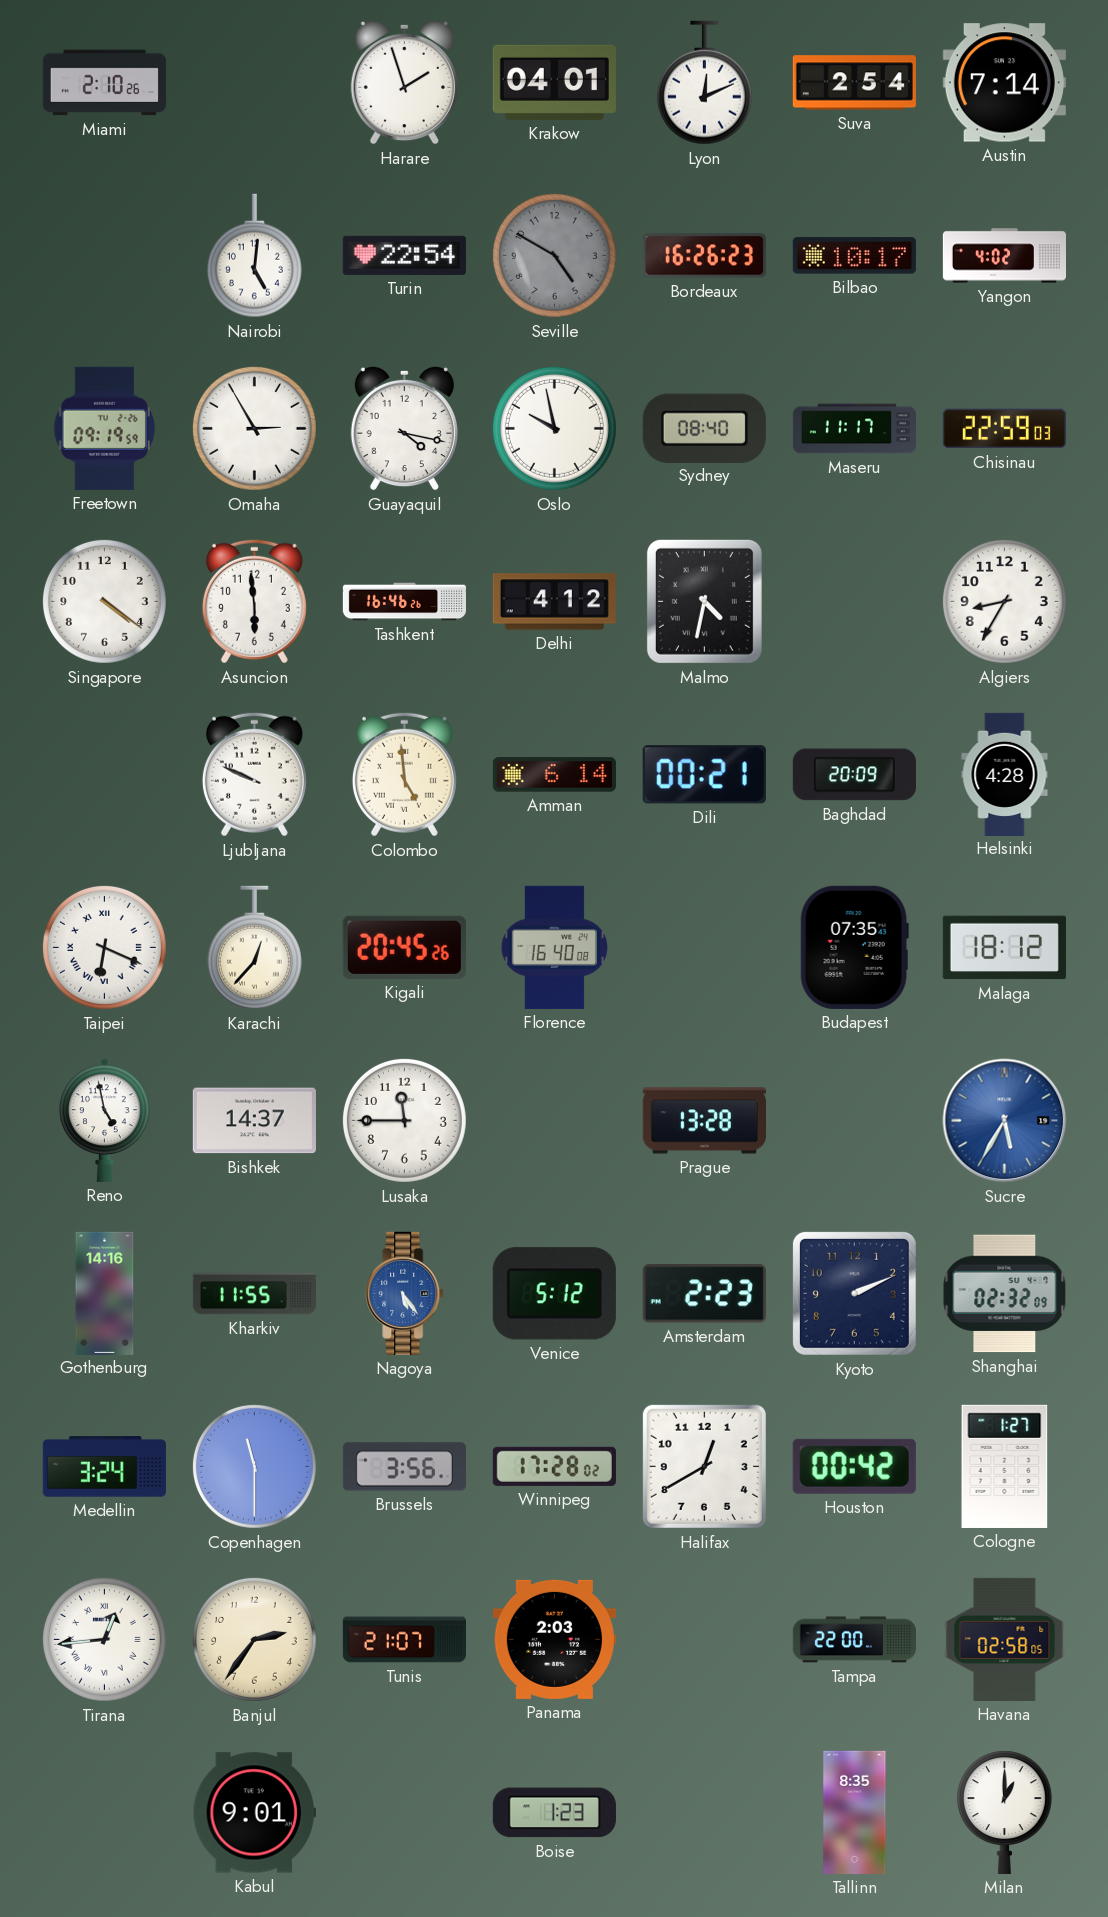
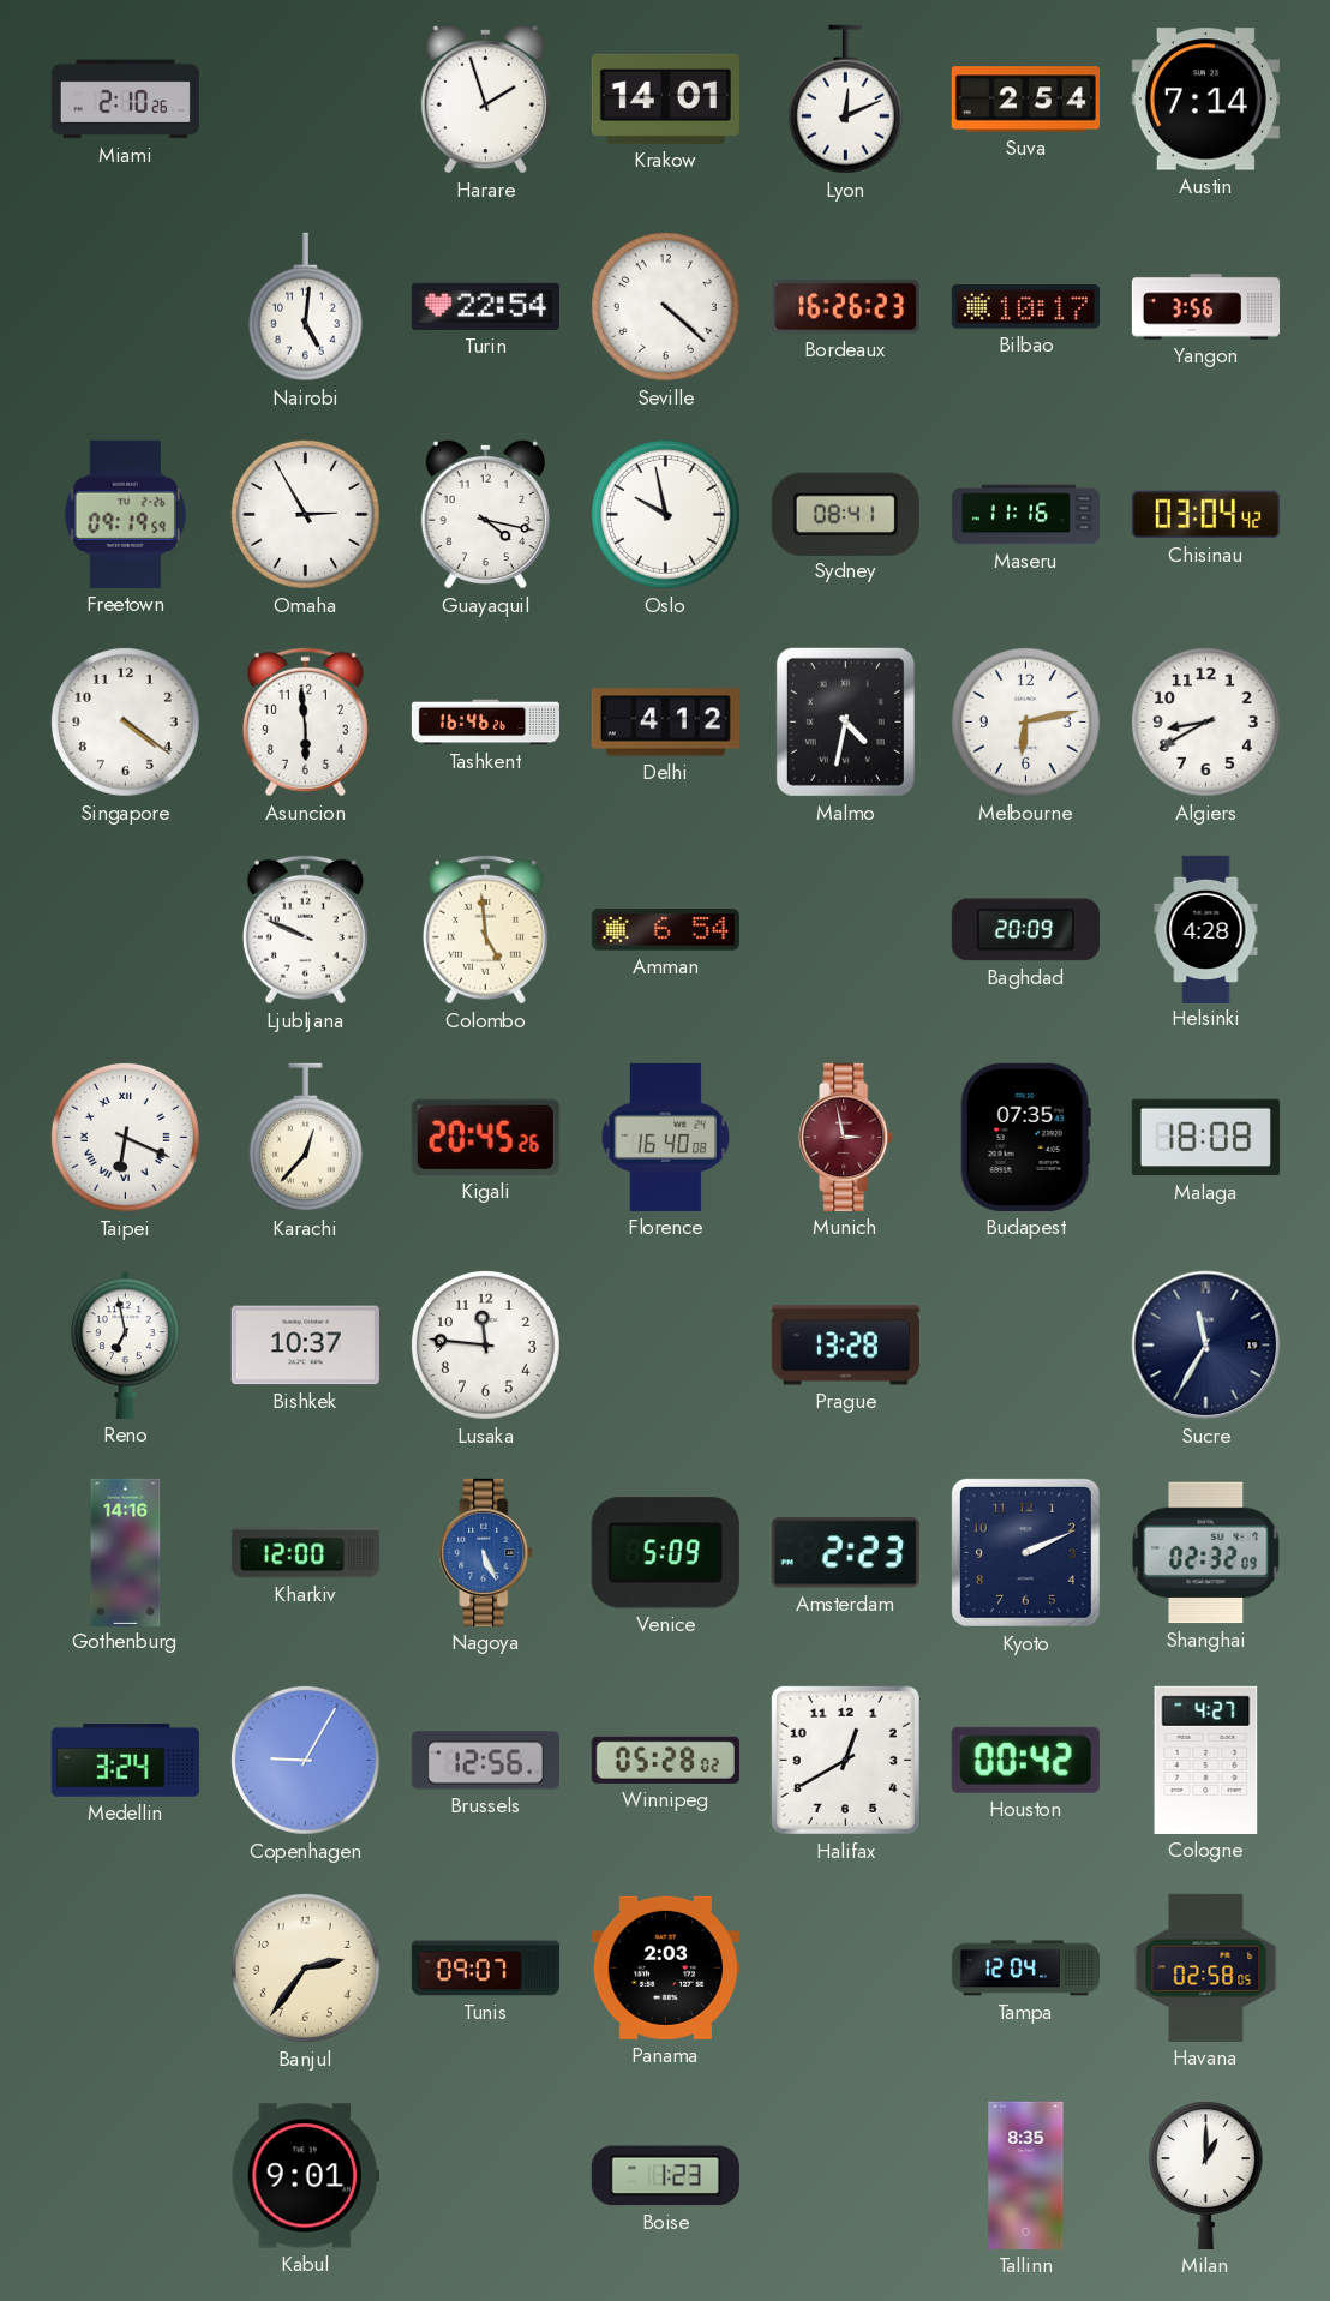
Krakow: 04:01 -> 14:01
Seville: 4:50 -> 4:22
Seville dial: grey -> white
Yangon: 4:02 -> 3:56
Sydney: 08:40 -> 08:41
Maseru: 11:17 -> 11:16
Chisinau: 22:59 -> 03:04
Melbourne: none -> 6:13
Algiers: 8:35 -> 8:40
Amman: 6:14 -> 6:54
Dili: 00:21 -> none
Munich: none -> 2:58
Malaga: 18:12 -> 18:08
Reno: 4:58 -> 6:58
Bishkek: 14:37 -> 10:37
Lusaka: 11:45 -> 11:46
Sucre: 5:35 -> 11:35
Sucre dial: blue -> navy
Kharkiv: 11:55 -> 12:00
Nagoya: 5:24 -> 5:26
Venice: 5:12 -> 5:09
Copenhagen: 11:30 -> 9:05
Brussels: 3:56 -> 12:56
Winnipeg: 17:28 -> 05:28
Cologne: 1:27 -> 4:27
Tirana: 12:44 -> none
Tunis: 21:07 -> 09:07
Tampa: 22:00 -> 12:04
